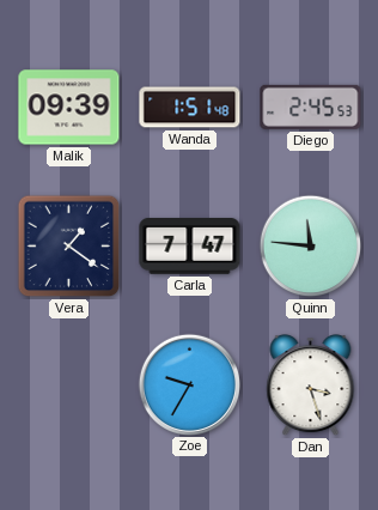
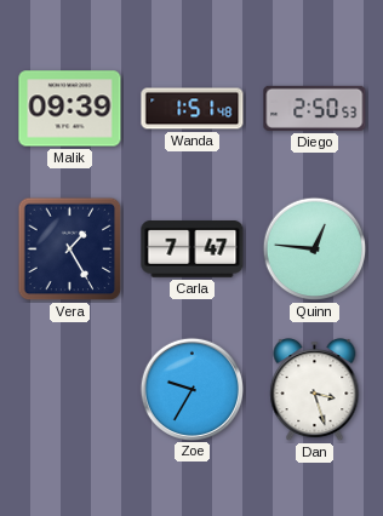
Diego: 2:45 -> 2:50
Vera: 1:21 -> 1:25
Quinn: 11:46 -> 12:46
